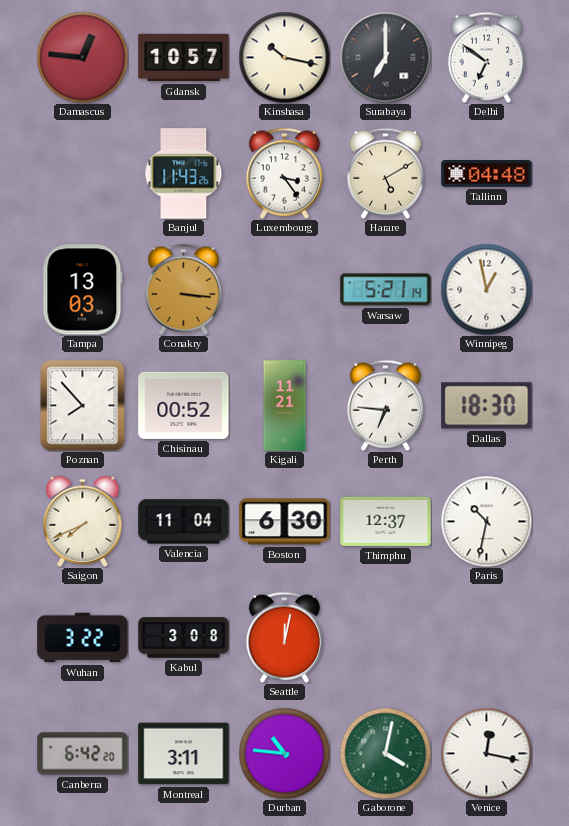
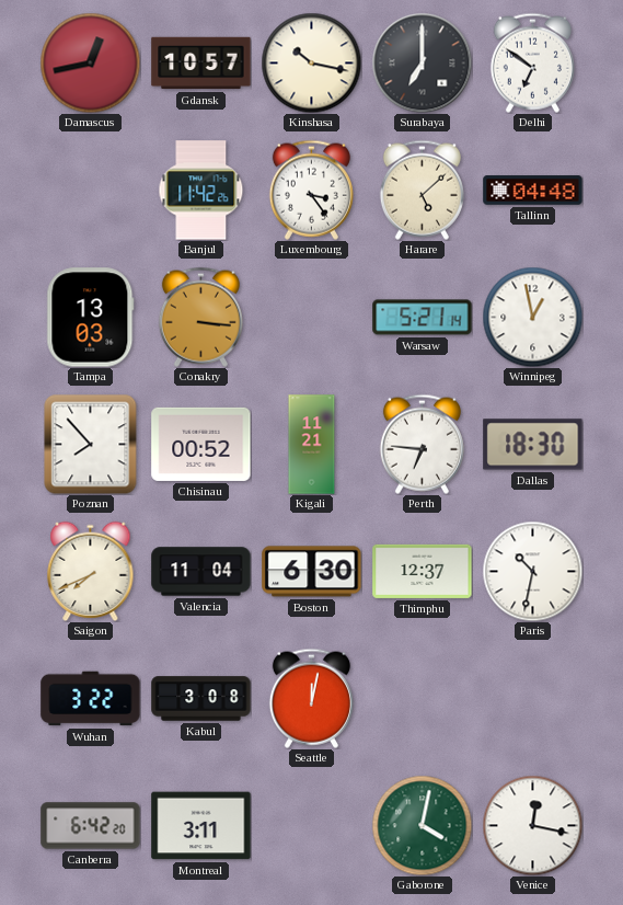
Damascus: 12:46 -> 12:43
Banjul: 11:43 -> 11:42
Harare: 5:10 -> 5:08
Durban: 10:46 -> none
